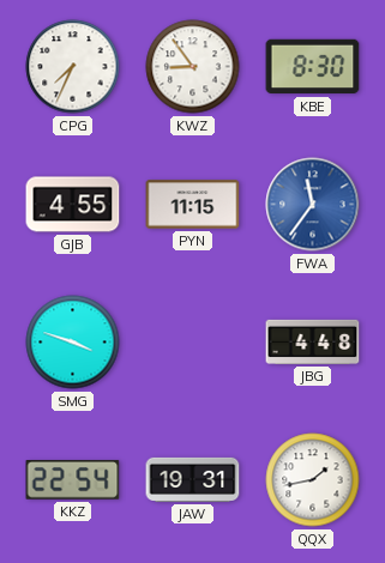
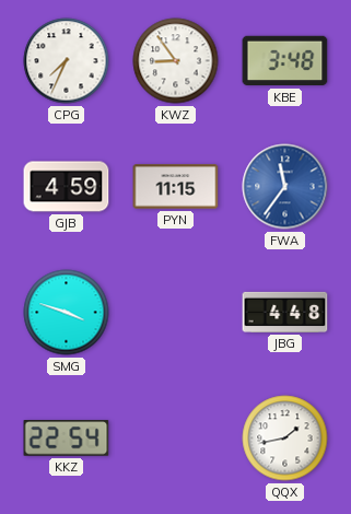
KBE: 8:30 -> 3:48
GJB: 4:55 -> 4:59
JAW: 19:31 -> none
